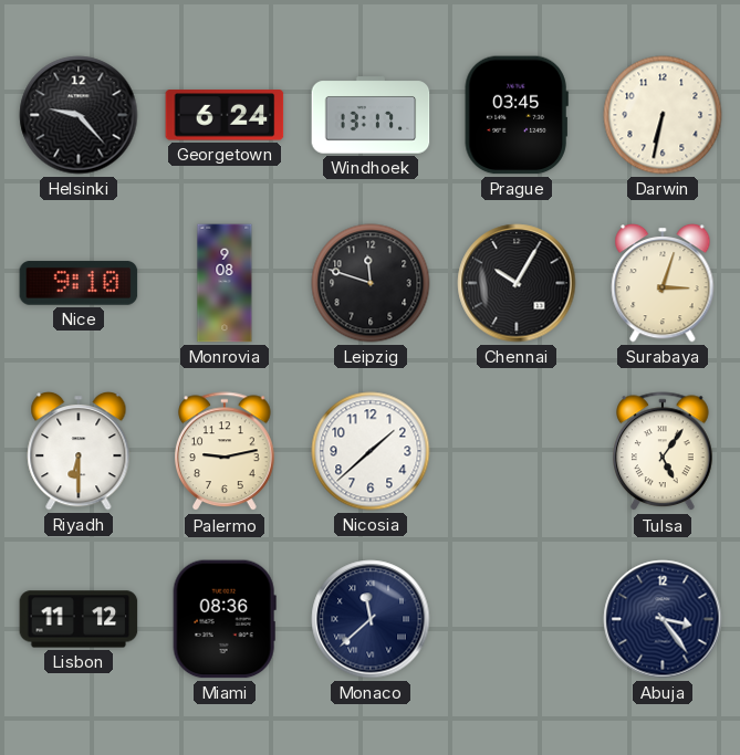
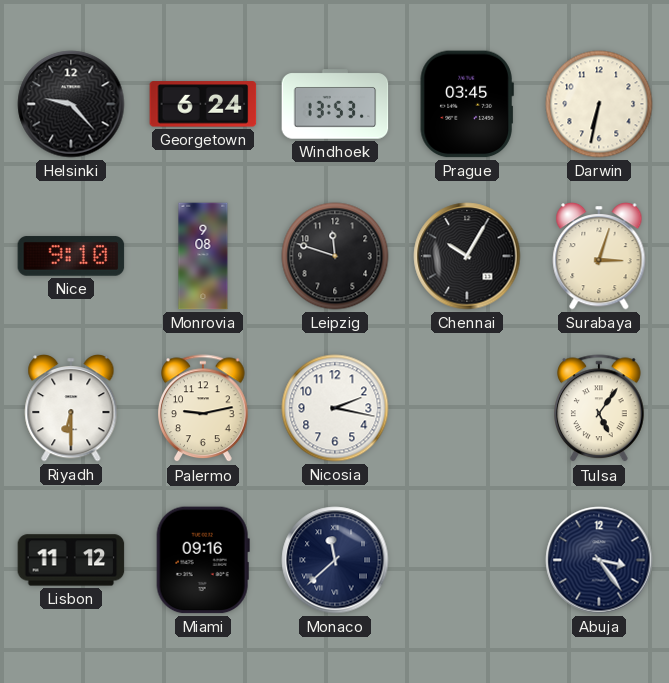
Windhoek: 13:17 -> 13:53
Nicosia: 1:38 -> 2:17
Miami: 08:36 -> 09:16
